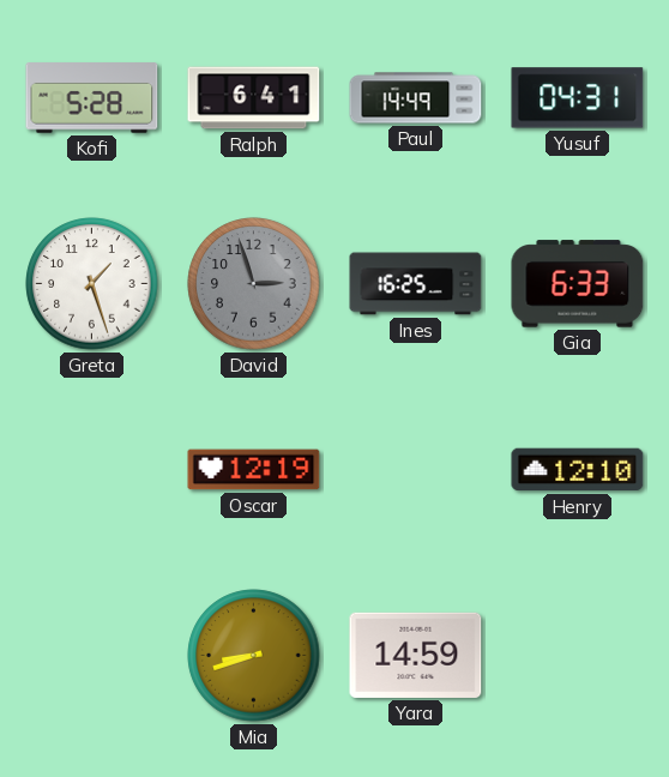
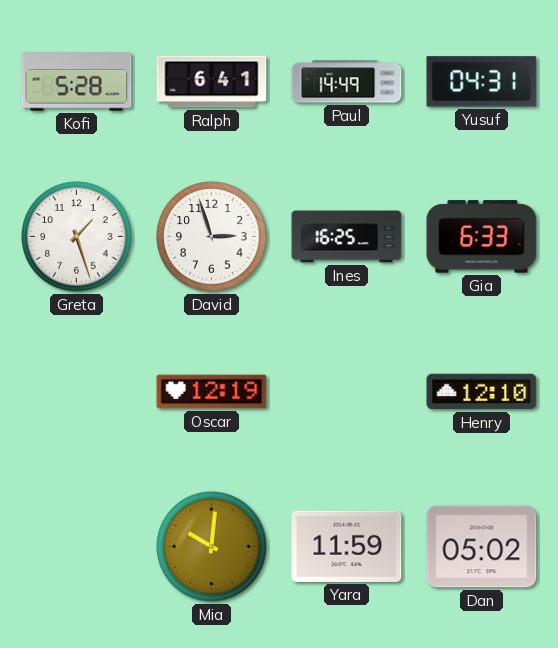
David dial: grey -> white
Mia: 8:42 -> 10:01
Yara: 14:59 -> 11:59
Dan: none -> 05:02
